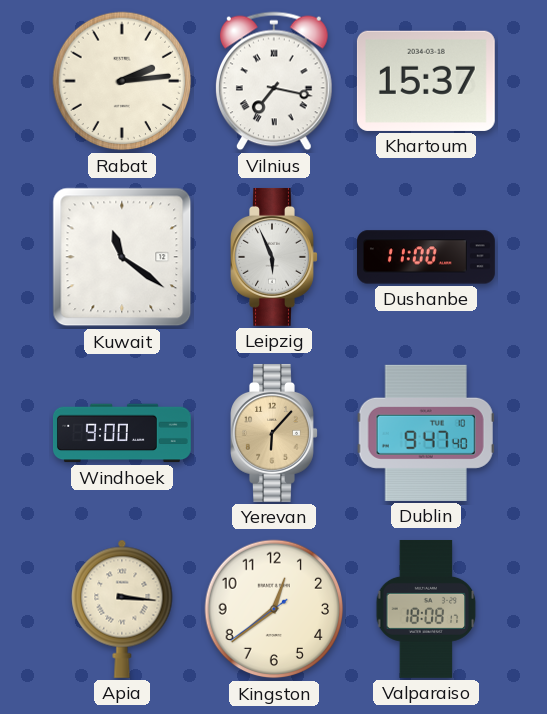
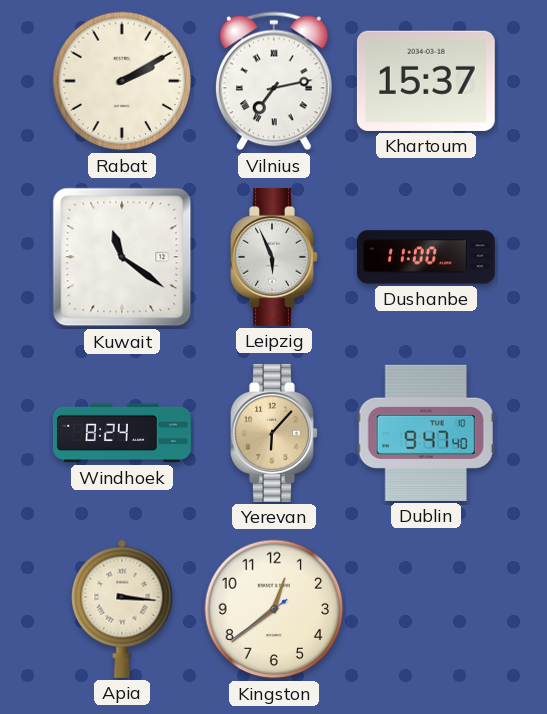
Rabat: 2:14 -> 2:10
Vilnius: 7:17 -> 7:13
Windhoek: 9:00 -> 8:24
Valparaiso: 18:08 -> none
